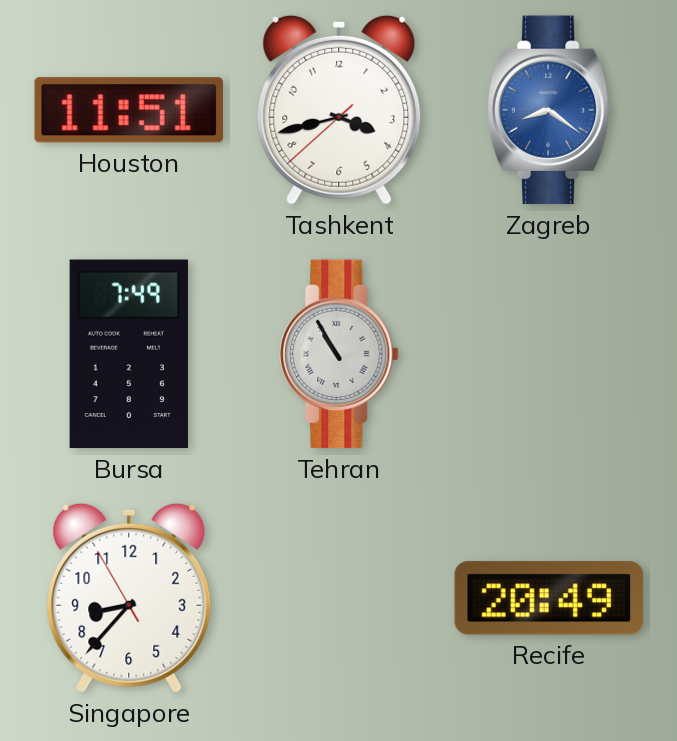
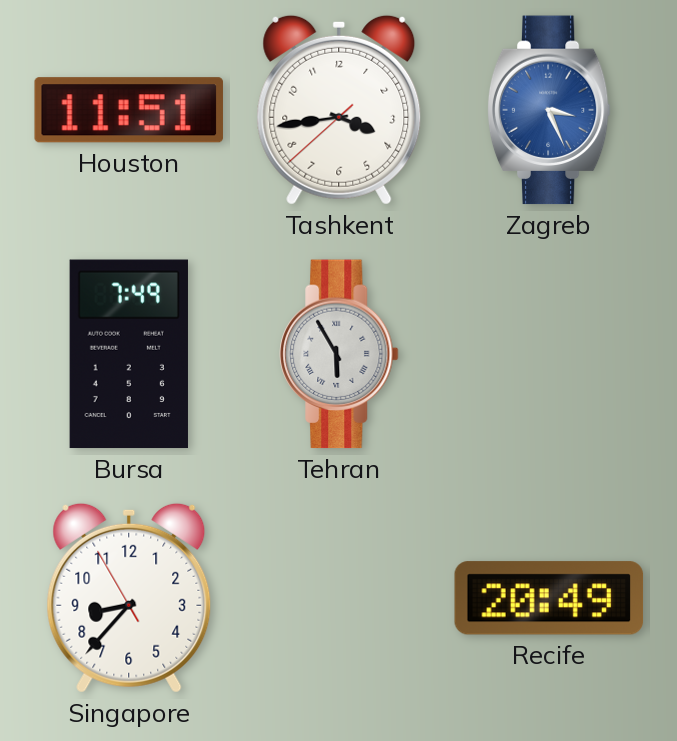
Tashkent: 3:42 -> 3:43
Zagreb: 8:21 -> 3:26
Tehran: 10:55 -> 5:55
